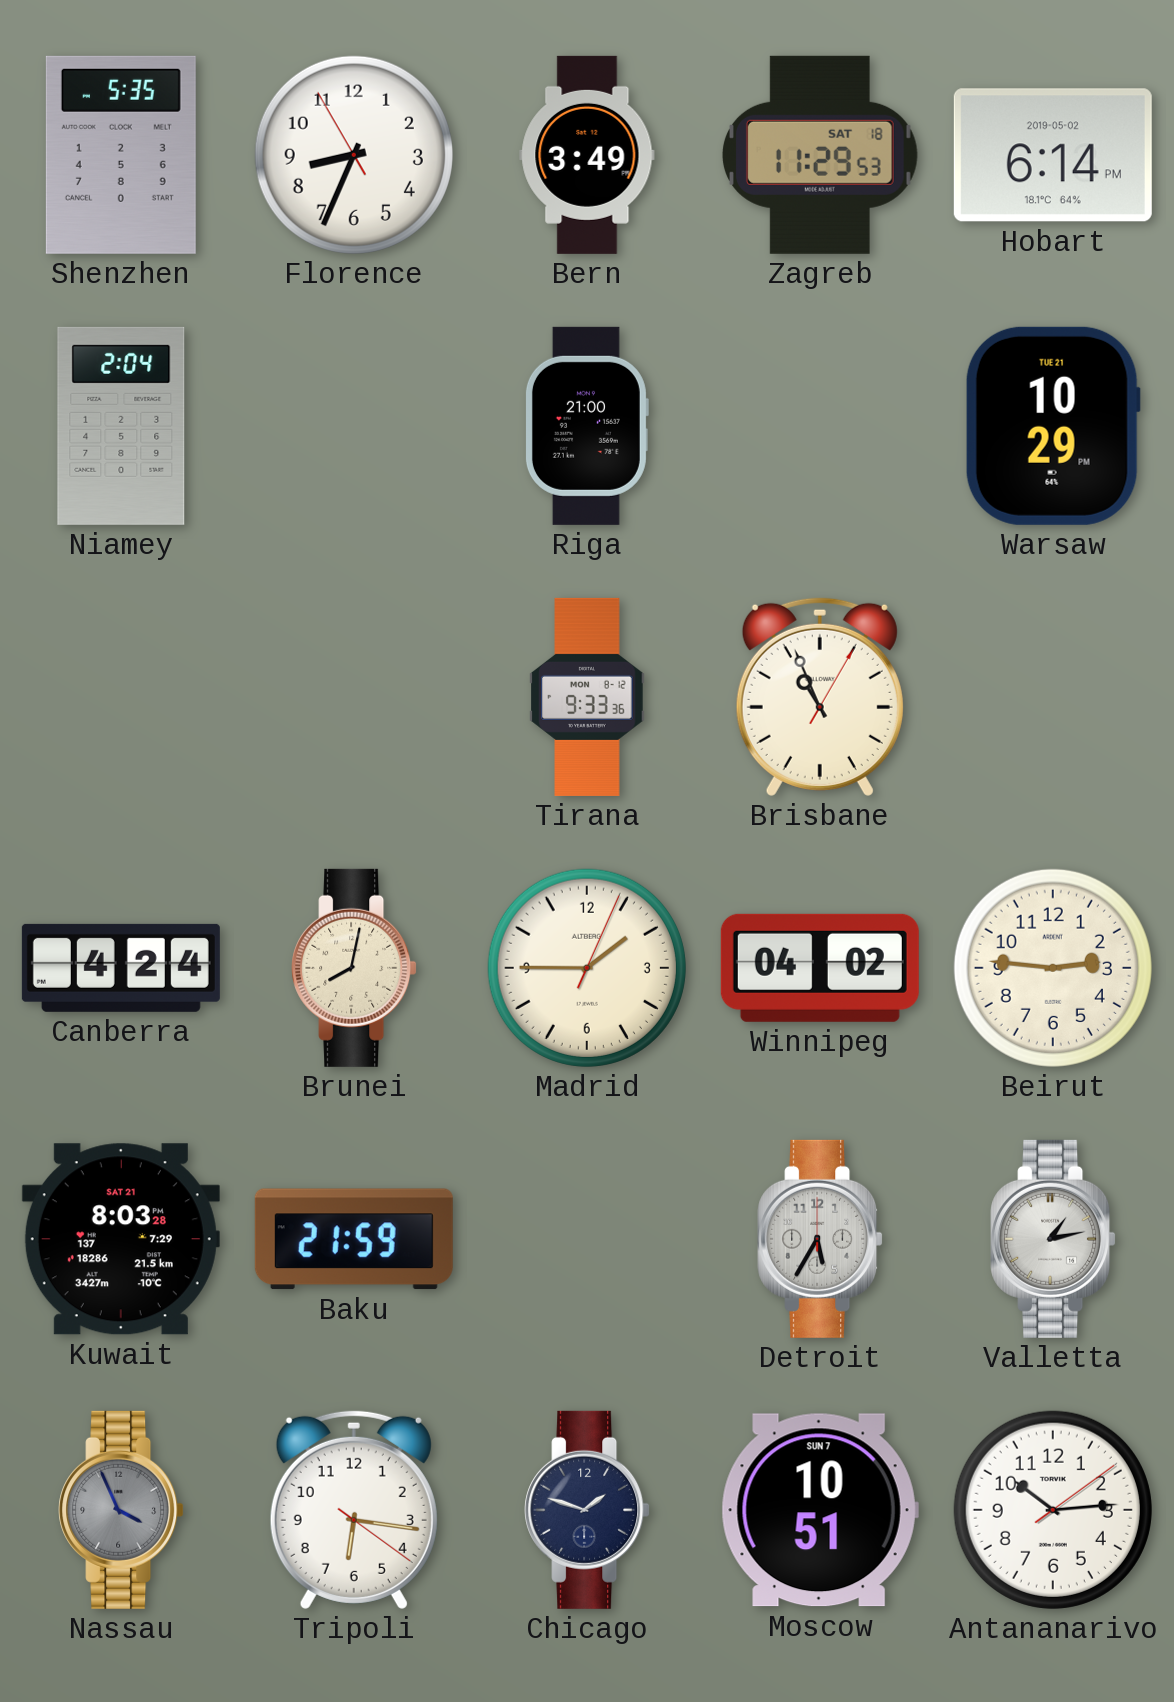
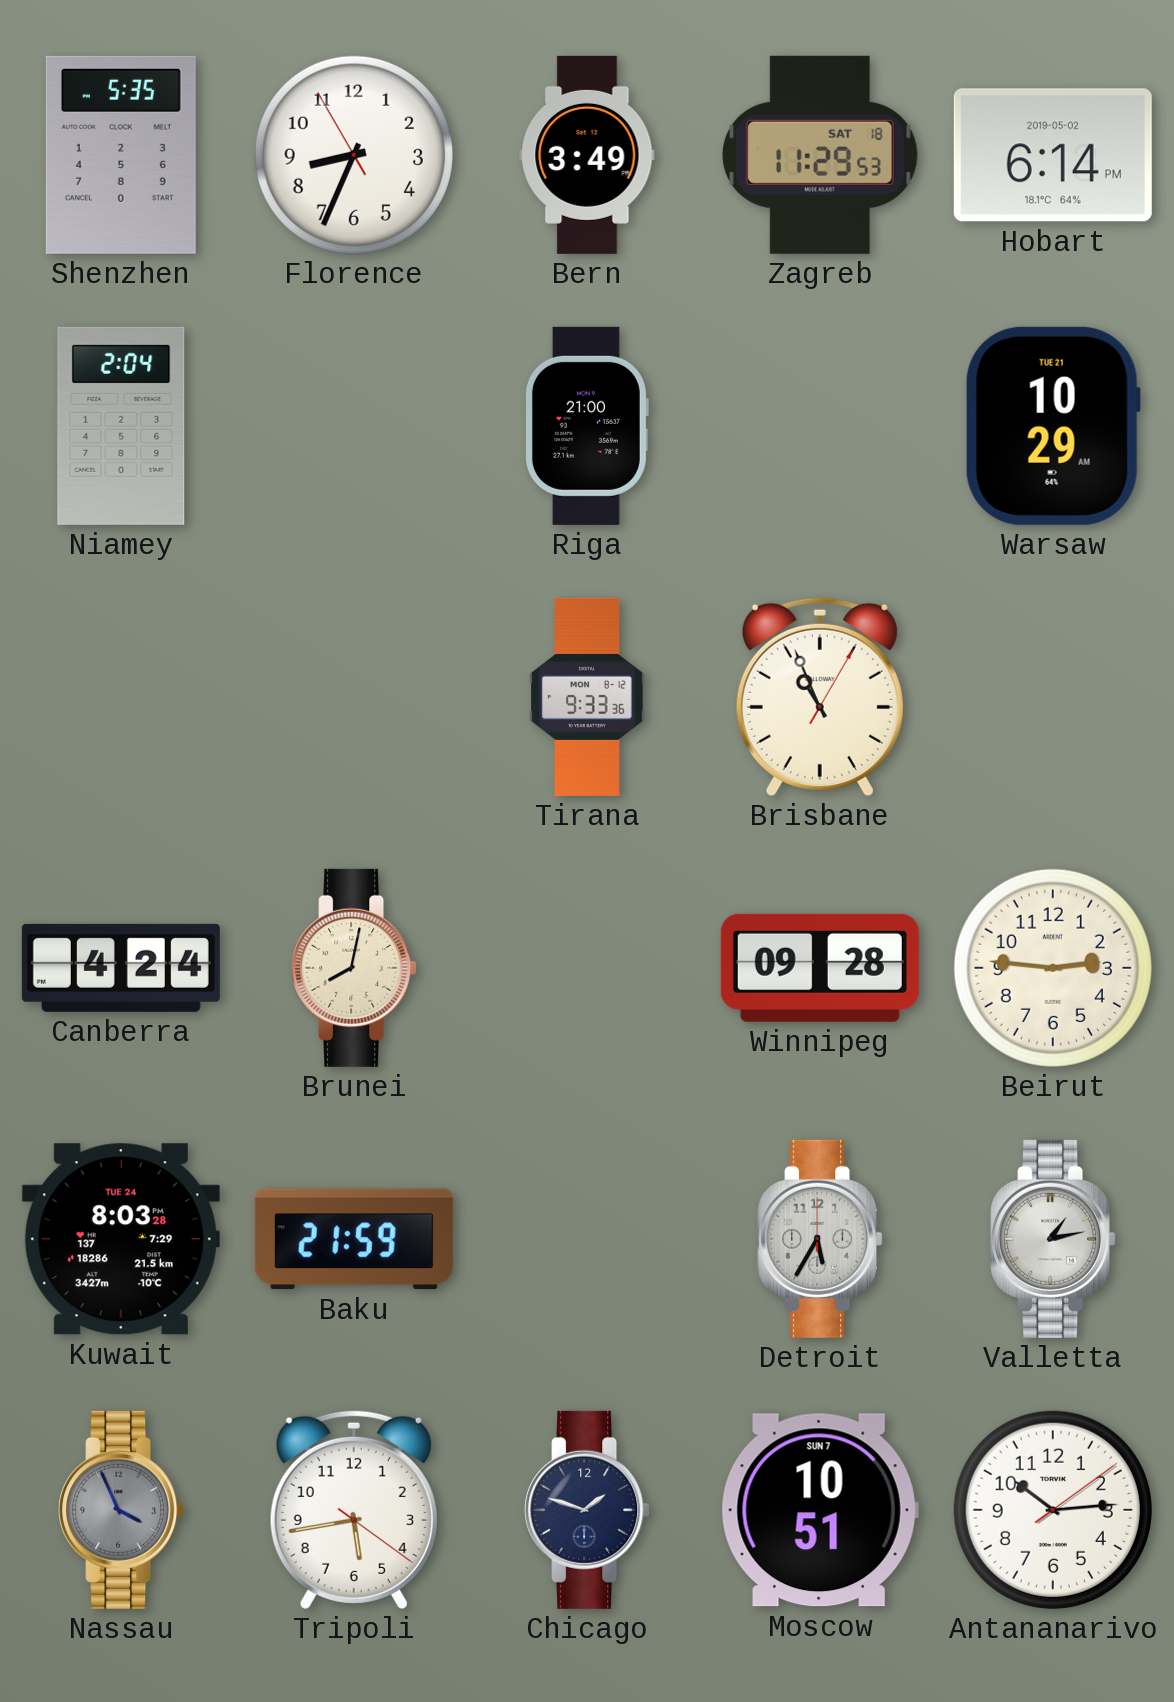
Warsaw: 10:29 PM -> 10:29 AM
Madrid: 1:45 -> none
Winnipeg: 04:02 -> 09:28
Kuwait date: SAT 21 -> TUE 24
Tripoli: 6:16 -> 5:43
